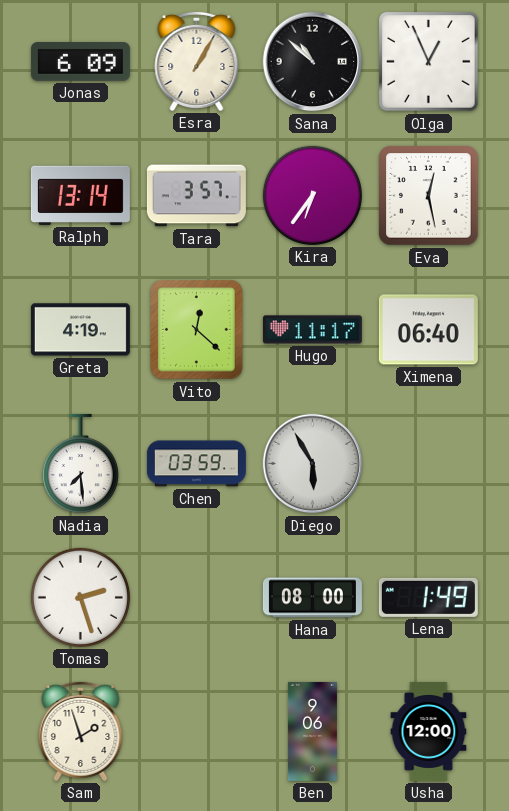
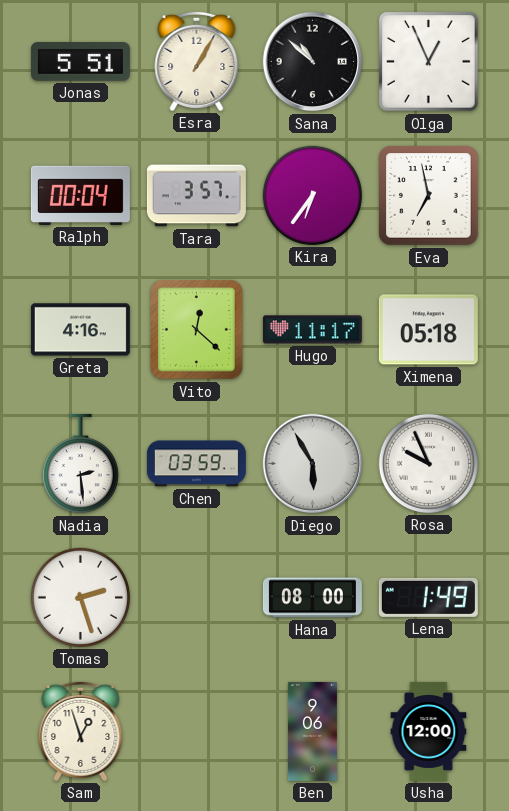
Jonas: 6:09 -> 5:51
Ralph: 13:14 -> 00:04
Eva: 12:28 -> 6:58
Greta: 4:19 -> 4:16
Ximena: 06:40 -> 05:18
Nadia: 7:29 -> 2:29
Rosa: none -> 9:56
Sam: 1:57 -> 12:57
